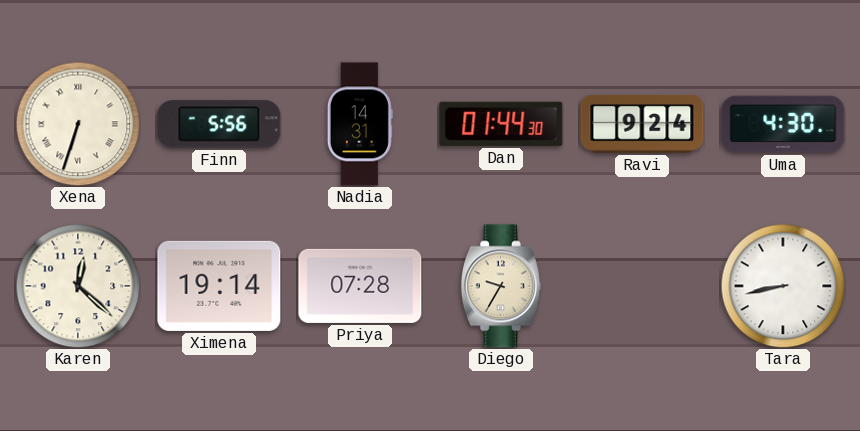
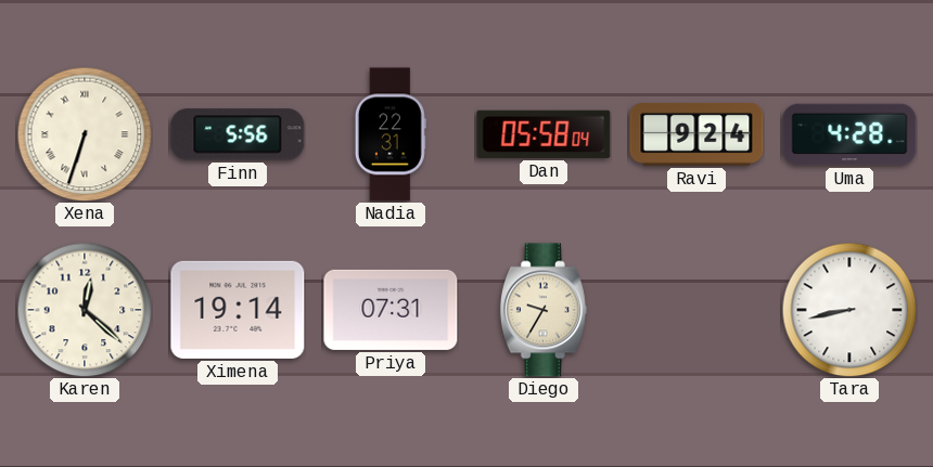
Nadia: 14:31 -> 22:31
Dan: 01:44 -> 05:58
Uma: 4:30 -> 4:28
Priya: 07:28 -> 07:31
